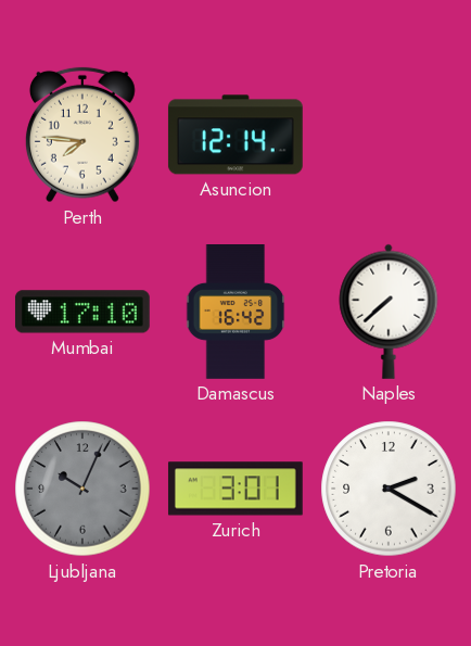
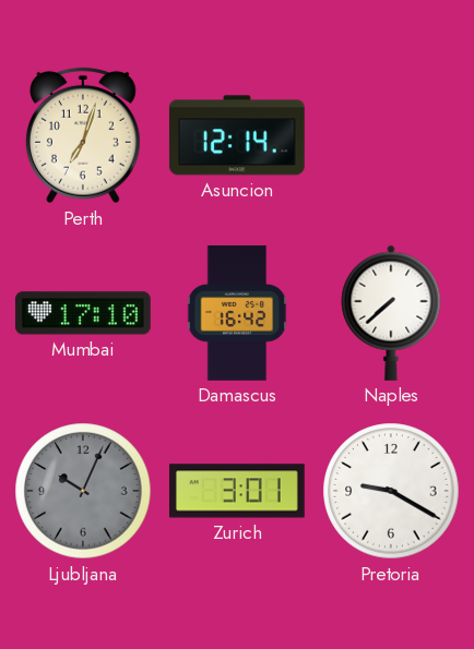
Perth: 7:46 -> 7:03
Pretoria: 2:20 -> 9:20
